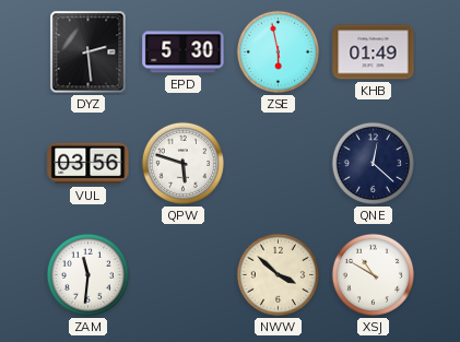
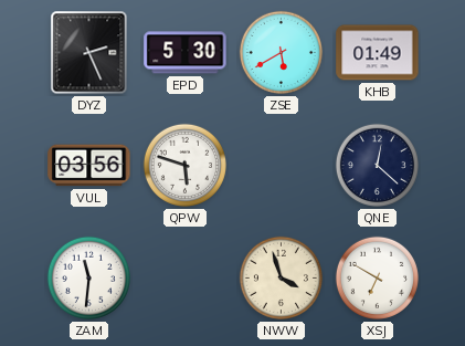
DYZ: 2:29 -> 2:26
ZSE: 5:58 -> 5:40
NWW: 3:52 -> 3:57
XSJ: 10:50 -> 6:50
